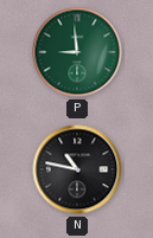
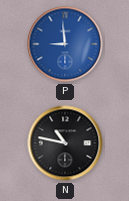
P dial: green -> blue
